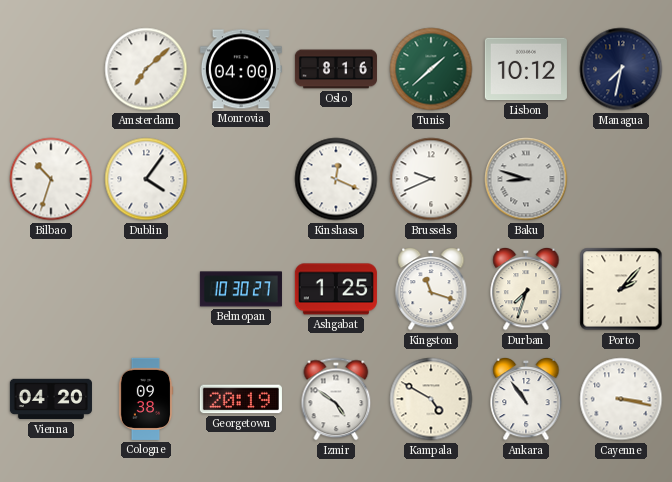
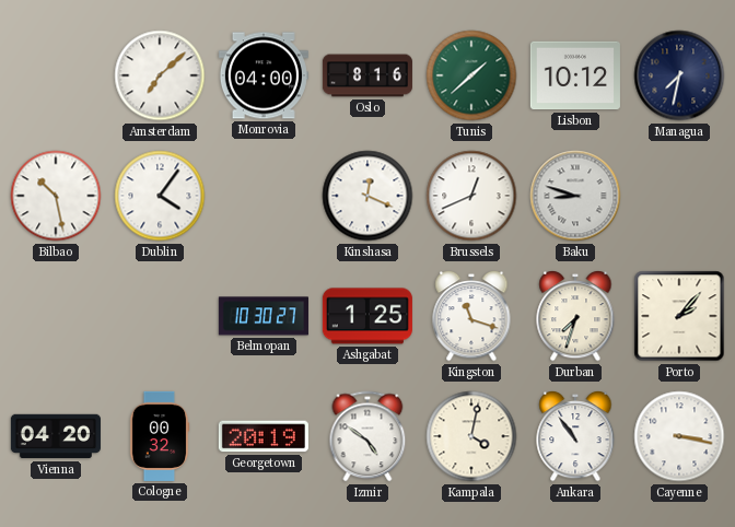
Bilbao: 10:33 -> 10:28
Brussels: 9:41 -> 12:41
Cologne: 09:38 -> 00:32
Kampala: 4:50 -> 4:02
